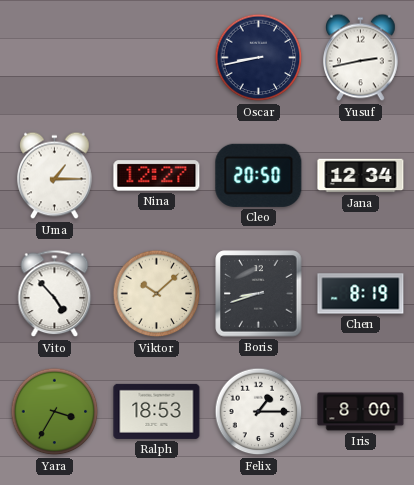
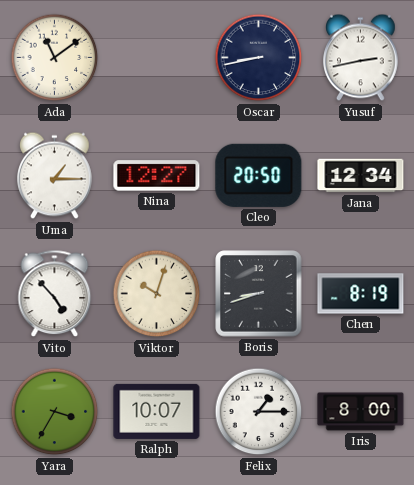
Ada: none -> 11:09
Viktor: 10:08 -> 10:03
Ralph: 18:53 -> 10:07
